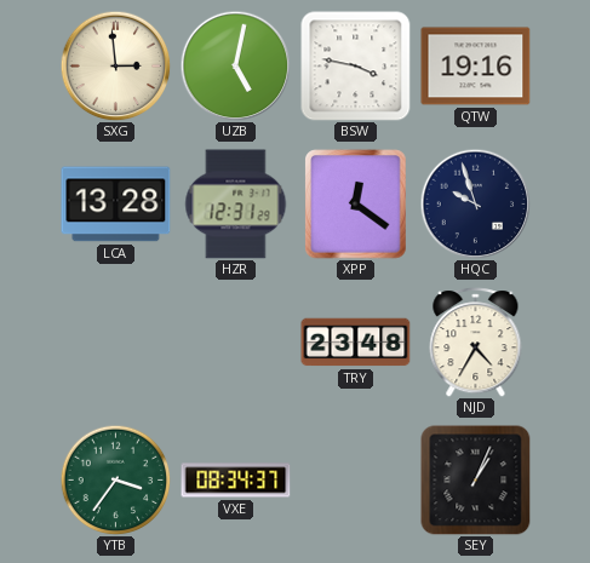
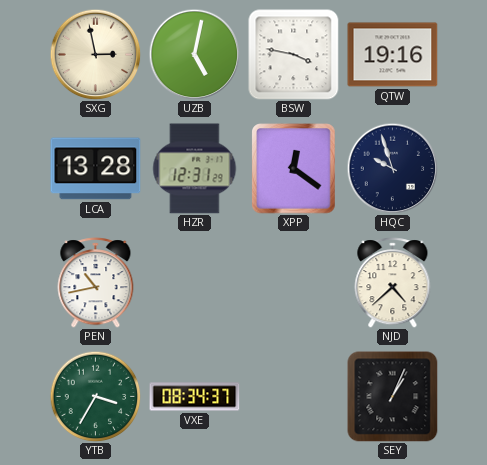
SXG: 2:59 -> 2:58
PEN: none -> 10:43
TRY: 23:48 -> none
NJD: 4:35 -> 4:38
YTB: 3:36 -> 3:35
